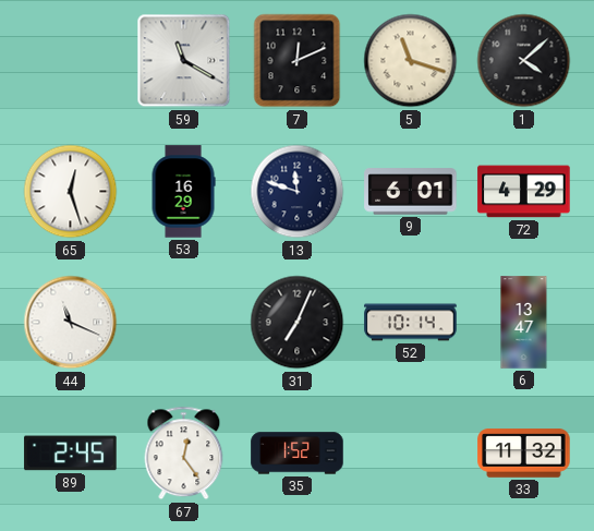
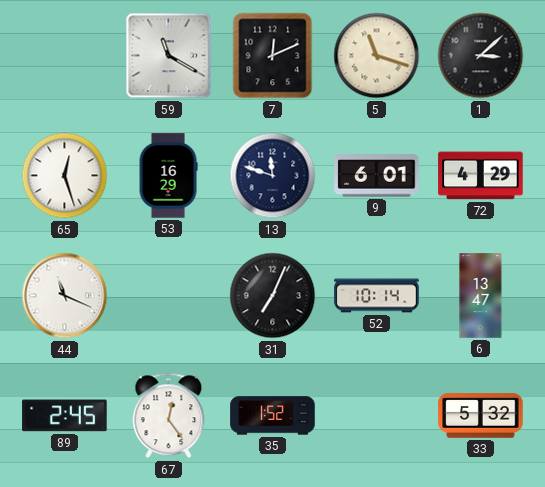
1: 4:08 -> 3:08
33: 11:32 -> 5:32
